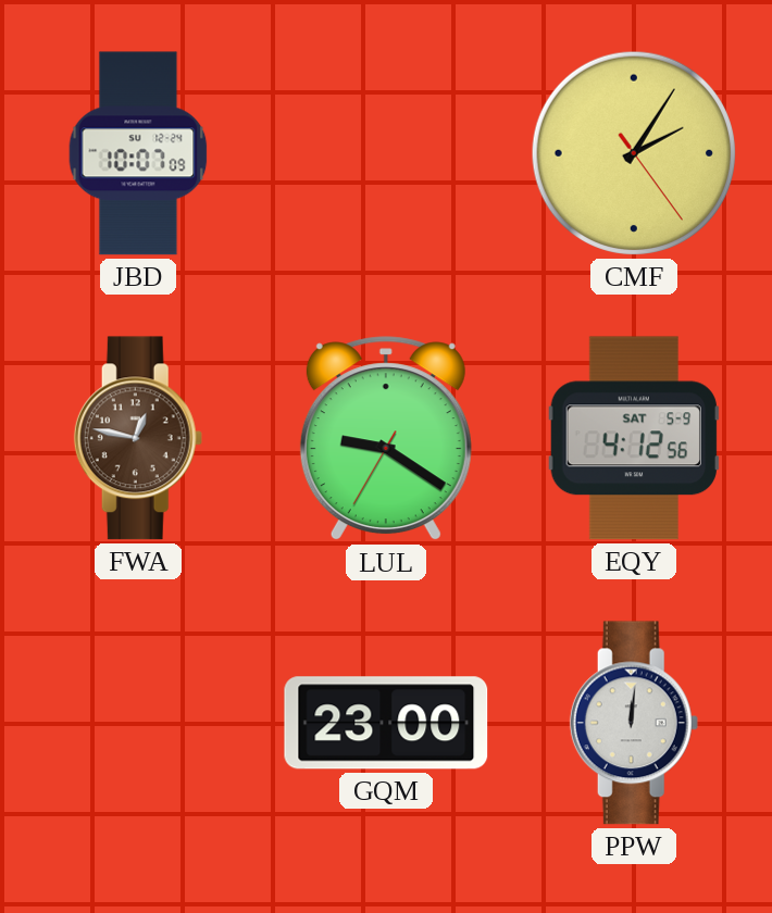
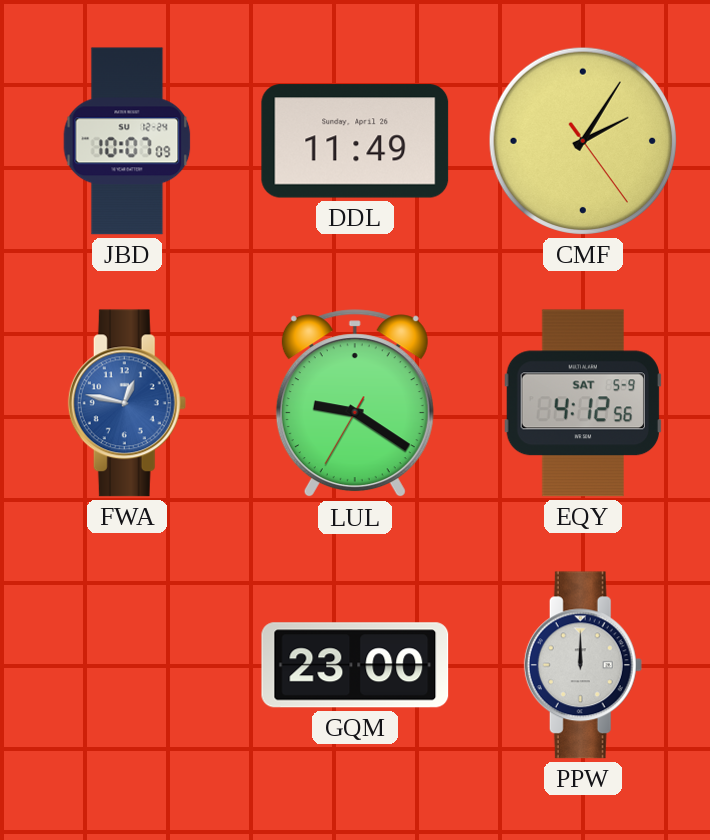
DDL: none -> 11:49
FWA dial: brown -> blue
PPW: 12:01 -> 12:00
